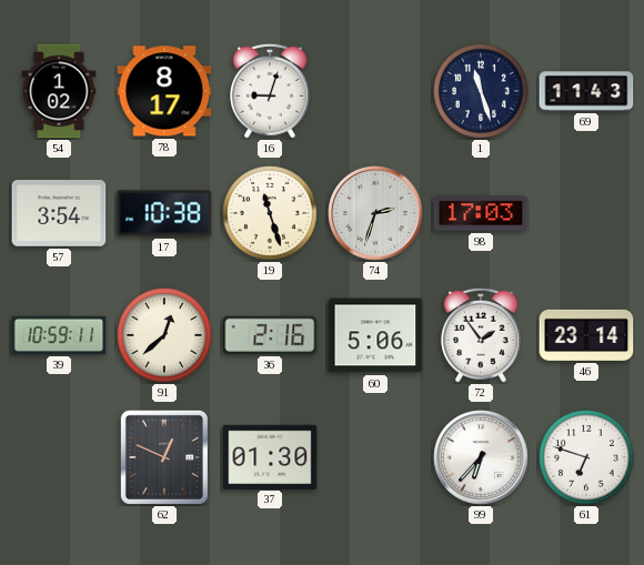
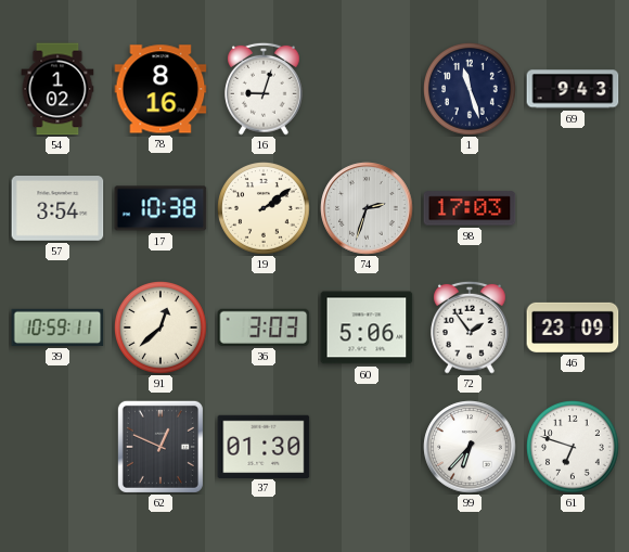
78: 8:17 -> 8:16
69: 11:43 -> 9:43
19: 11:27 -> 2:09
36: 2:16 -> 3:03
46: 23:14 -> 23:09
